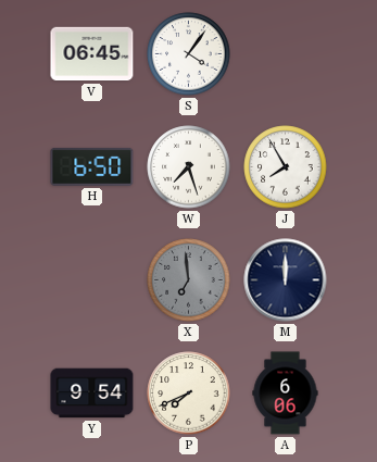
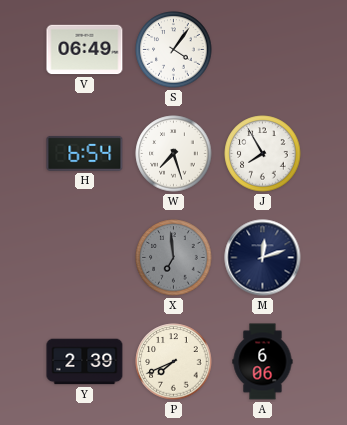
V: 06:45 -> 06:49
H: 6:50 -> 6:54
M: 12:00 -> 12:12
Y: 9:54 -> 2:39
